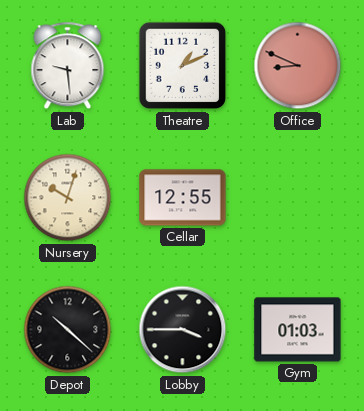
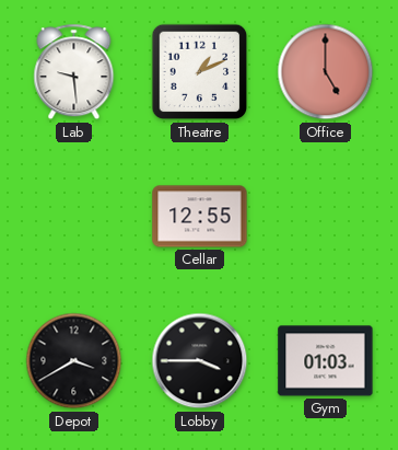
Office: 8:49 -> 5:00
Nursery: 10:03 -> none
Depot: 10:22 -> 3:40
